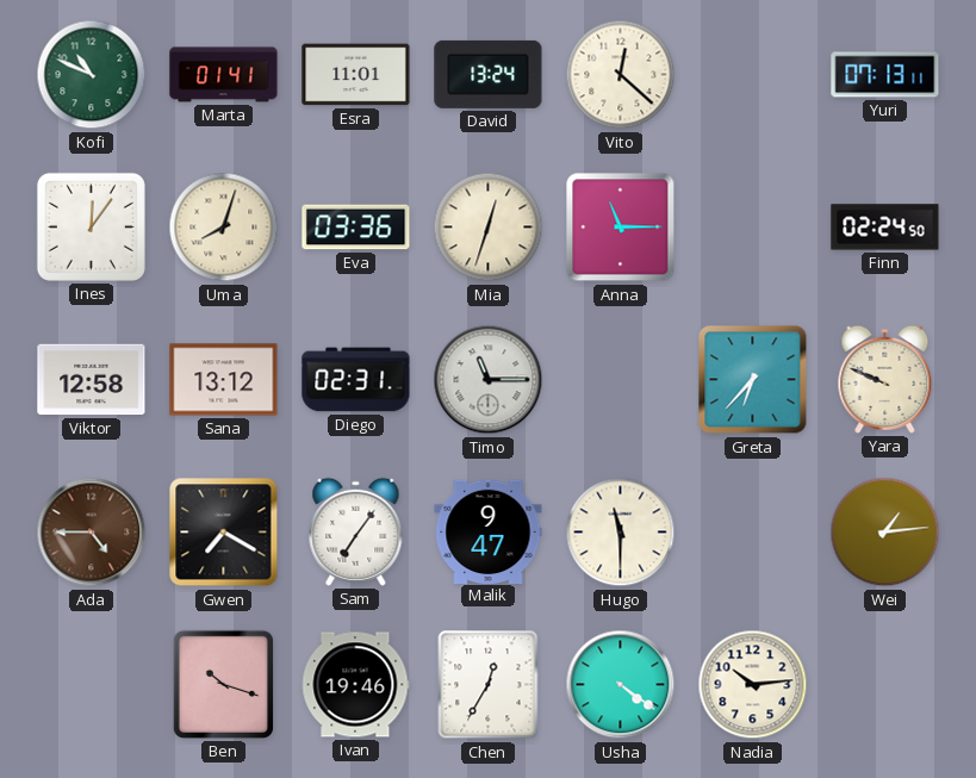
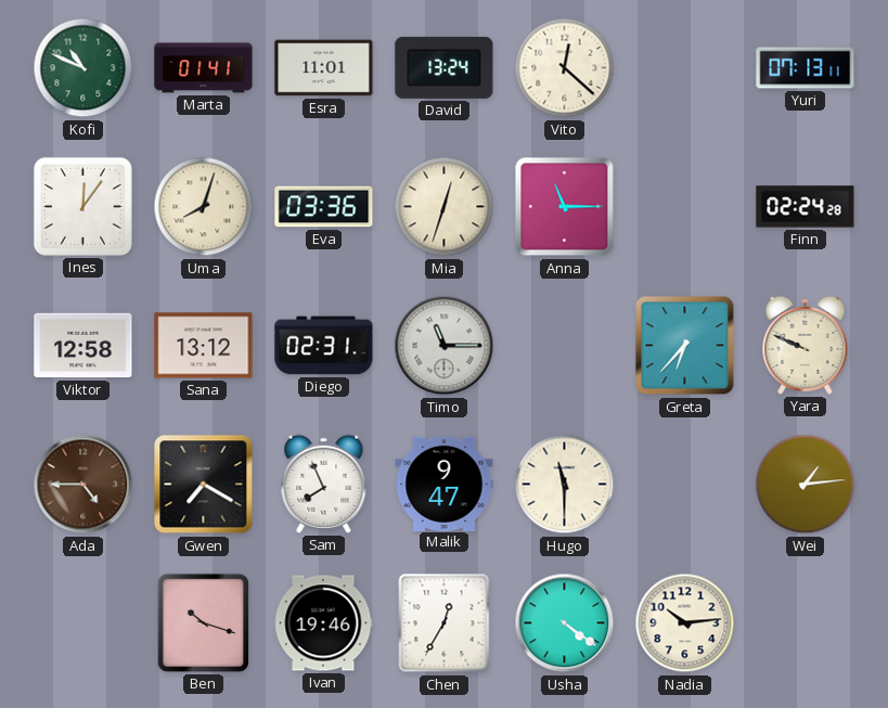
Finn: 02:24:50 -> 02:24:28
Sam: 7:06 -> 7:56
